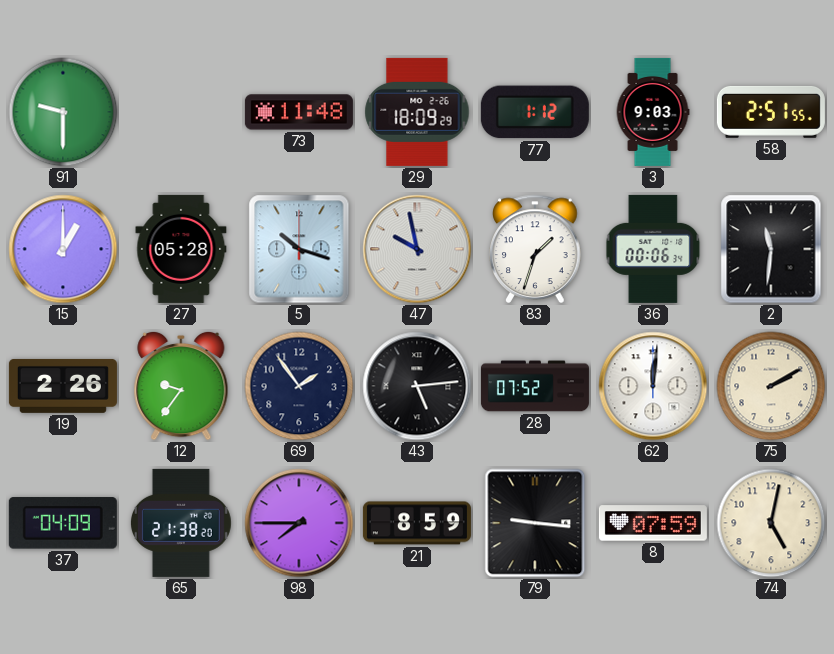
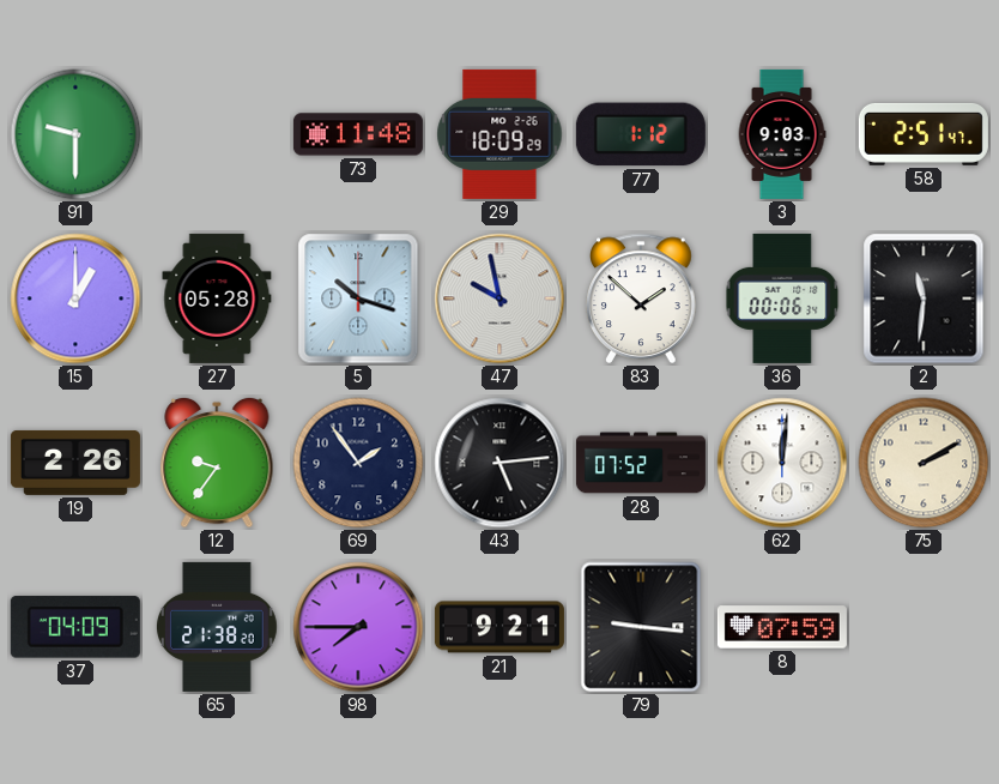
58: 2:51:55 -> 2:51:47
83: 1:33 -> 1:52
21: 8:59 -> 9:21
74: 5:02 -> none
